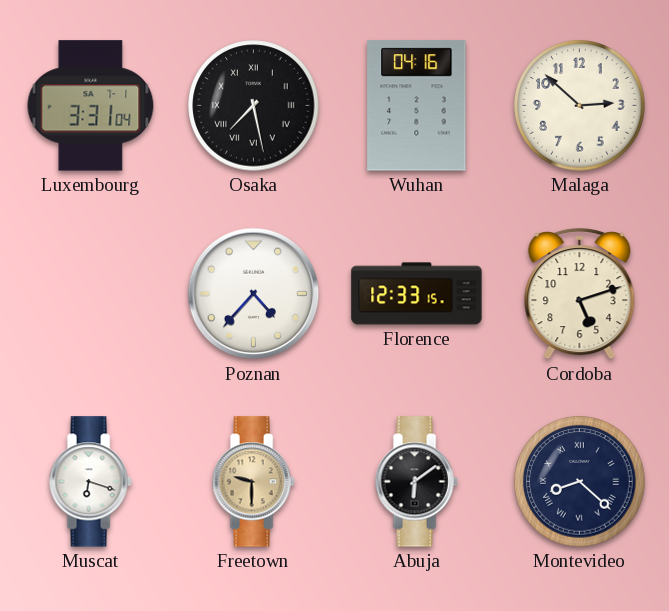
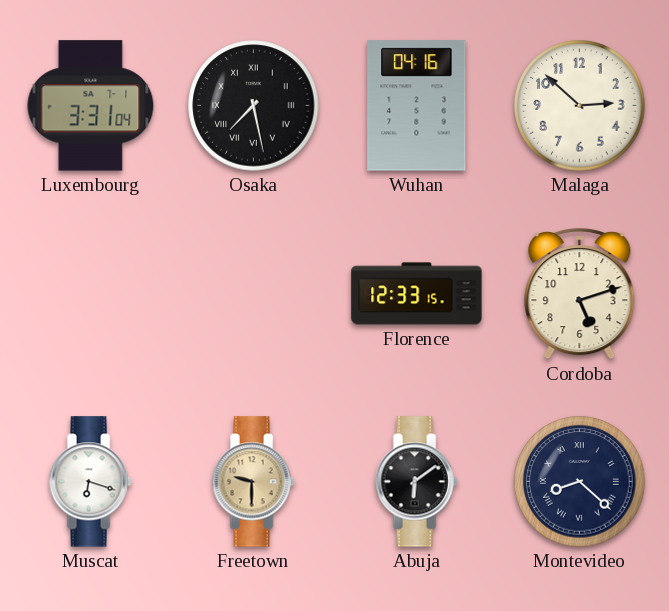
Poznan: 4:37 -> none
